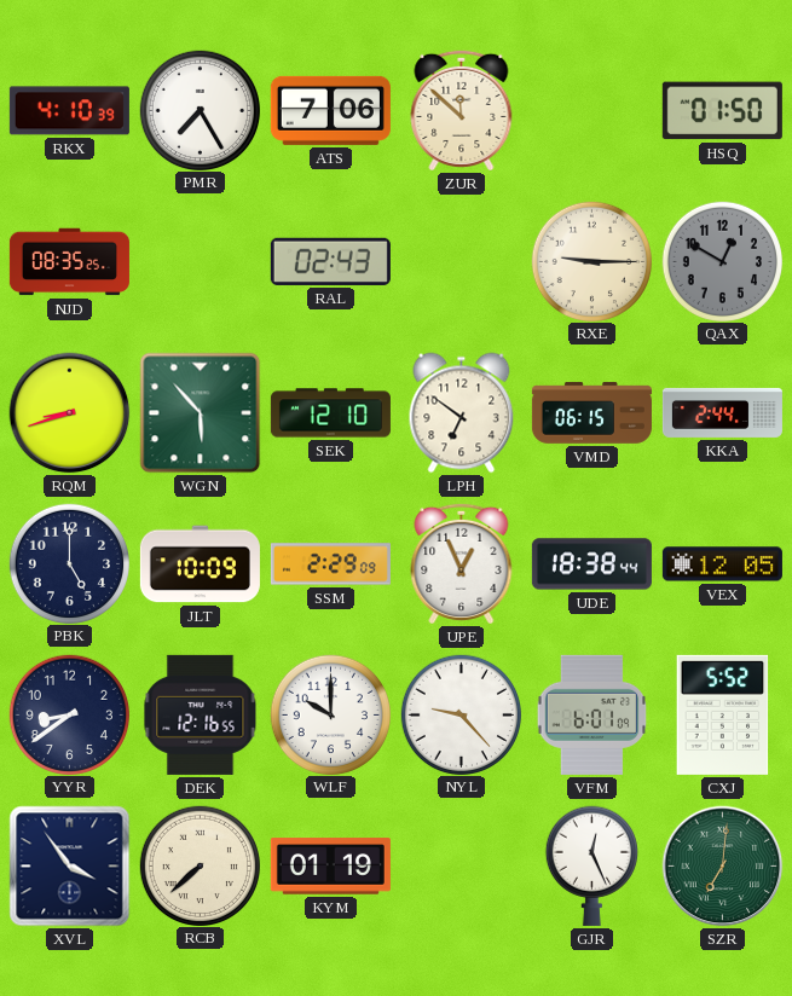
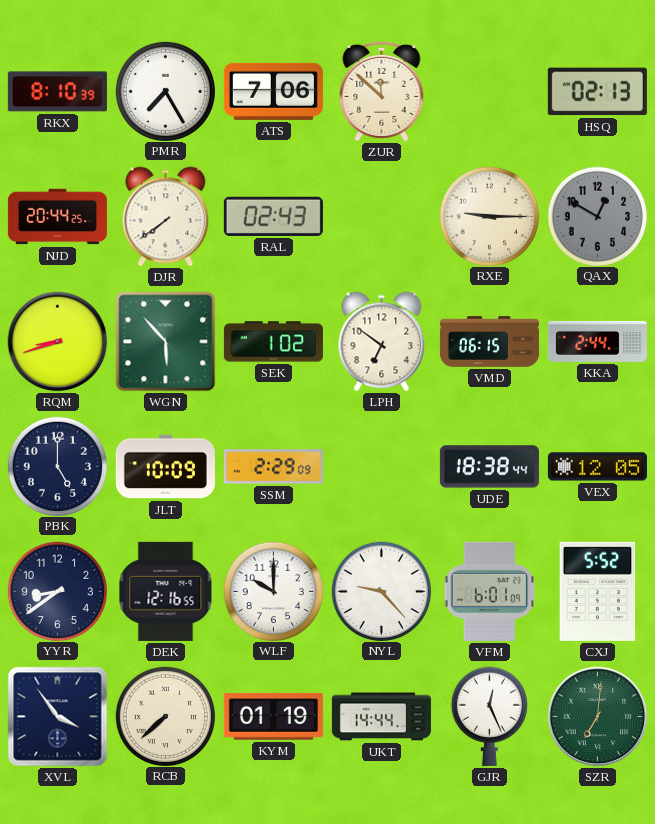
RKX: 4:10 -> 8:10
HSQ: 01:50 -> 02:13
NJD: 08:35 -> 20:44
DJR: none -> 7:39
SEK: 12:10 -> 1:02
UPE: 12:56 -> none
UKT: none -> 14:44
